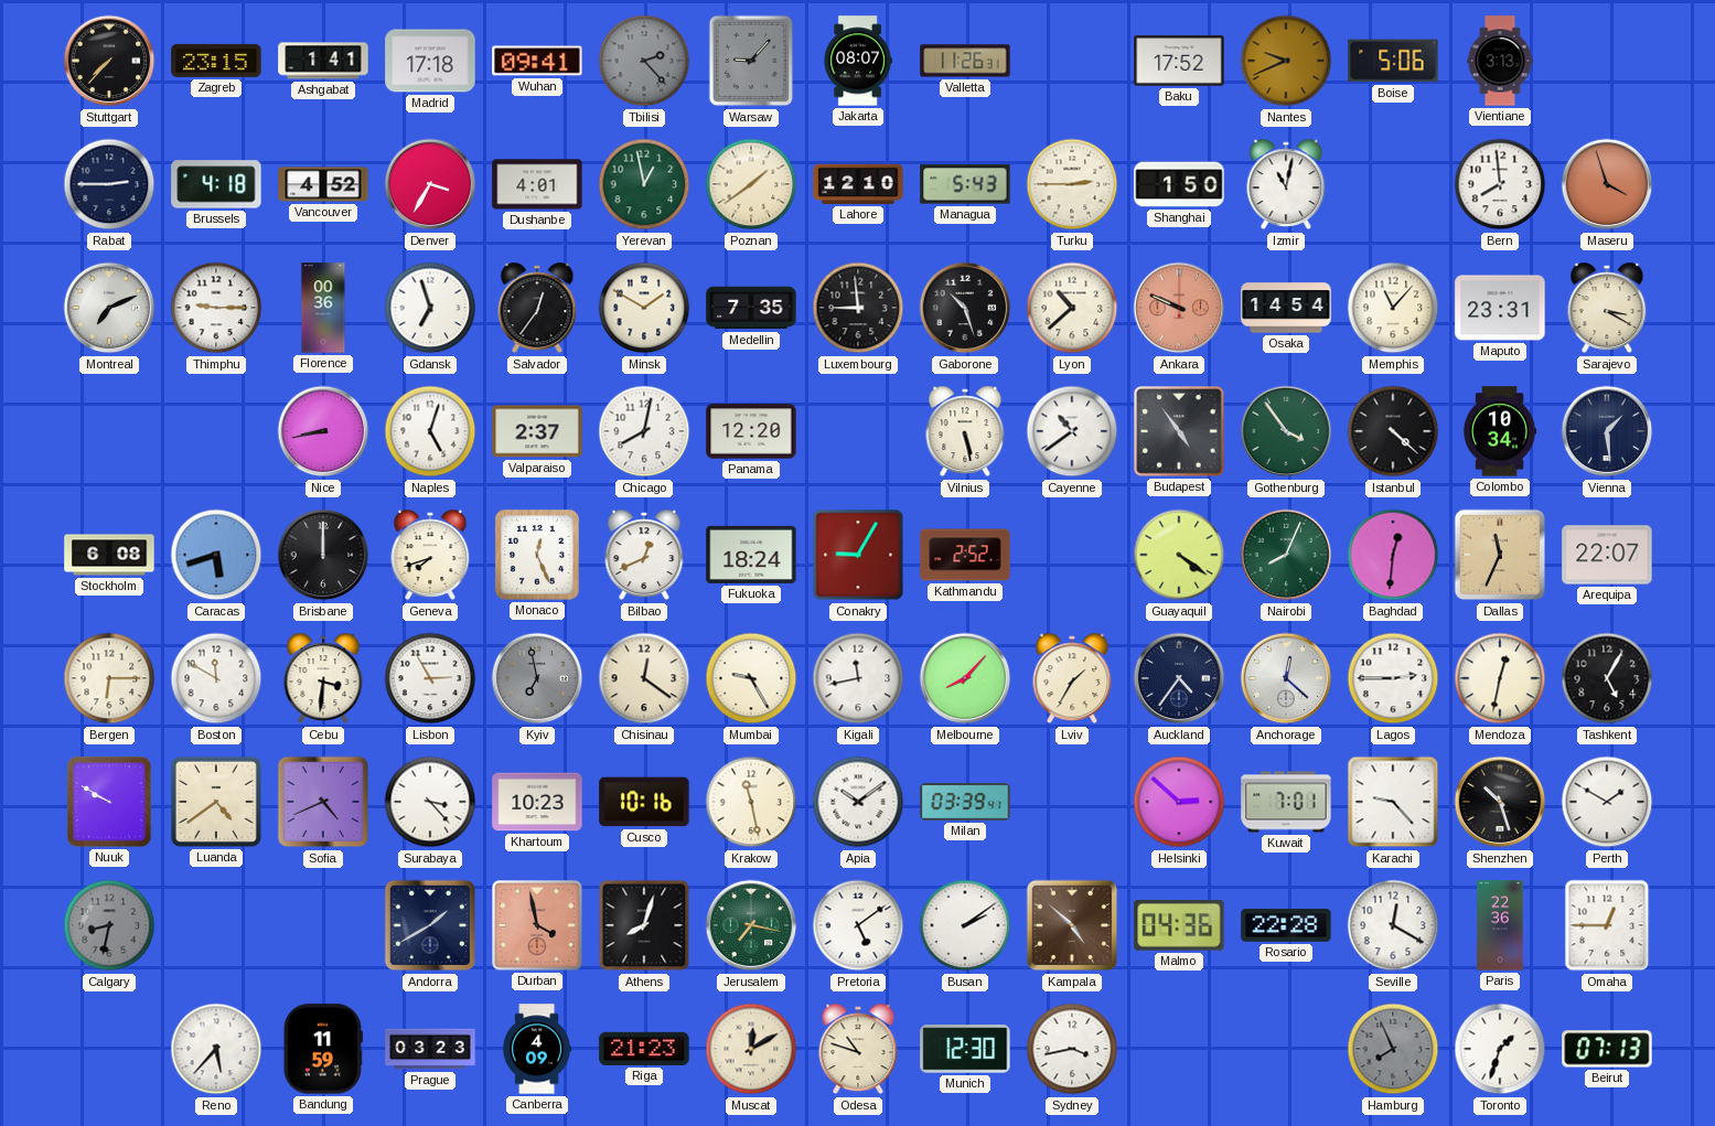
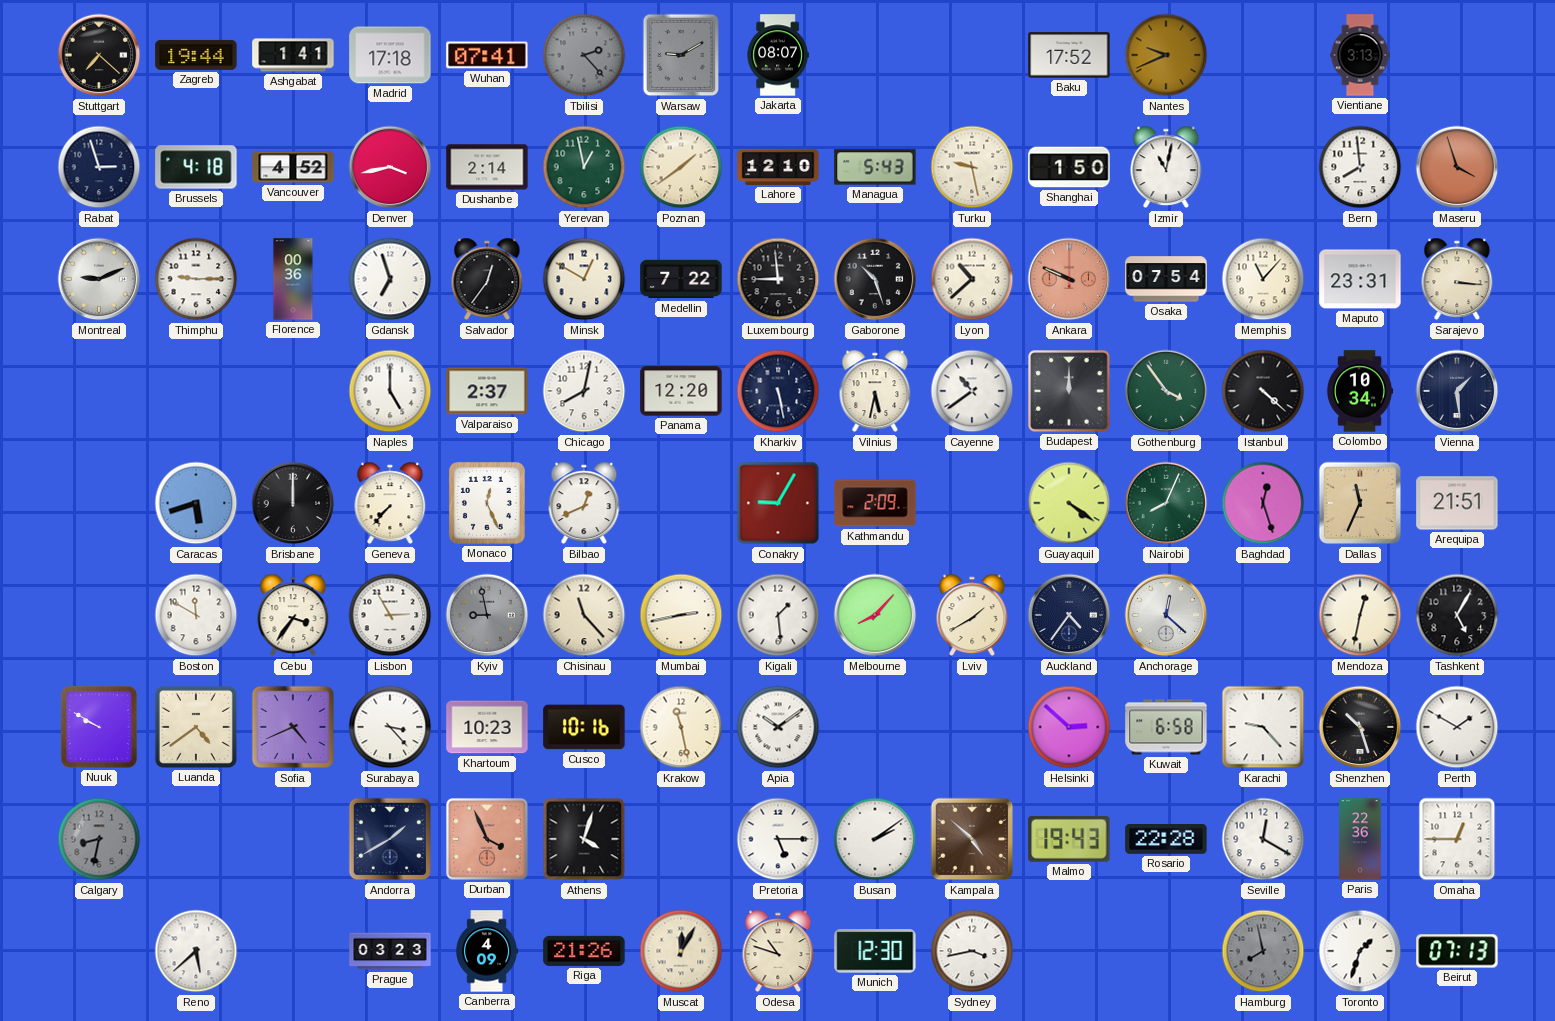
Stuttgart: 7:37 -> 7:22
Zagreb: 23:15 -> 19:44
Wuhan: 09:41 -> 07:41
Warsaw: 9:07 -> 9:10
Valletta: 11:26 -> none
Boise: 5:06 -> none
Rabat: 2:45 -> 2:57
Denver: 3:35 -> 3:43
Dushanbe: 4:01 -> 2:14
Turku: 2:45 -> 9:28
Montreal: 7:11 -> 9:11
Minsk: 1:50 -> 12:50
Medellin: 7:35 -> 7:22
Osaka: 14:54 -> 07:54
Sarajevo: 3:20 -> 3:16
Nice: 8:43 -> none
Naples: 5:03 -> 5:00
Kharkiv: none -> 5:28
Vilnius: 5:28 -> 5:32
Budapest: 4:54 -> 12:00
Stockholm: 6:08 -> none
Geneva: 7:42 -> 7:37
Fukuoka: 18:24 -> none
Kathmandu: 2:52 -> 2:09
Baghdad: 12:31 -> 12:27
Arequipa: 22:07 -> 21:51
Bergen: 6:15 -> none
Cebu: 3:31 -> 3:36
Kyiv: 6:58 -> 8:58
Chisinau: 12:21 -> 11:23
Mumbai: 9:25 -> 2:43
Kigali: 11:43 -> 1:29
Lviv: 1:35 -> 1:40
Lagos: 2:45 -> none
Milan: 03:39 -> none
Kuwait: 7:01 -> 6:58
Durban: 3:58 -> 3:56
Athens: 8:03 -> 4:03
Jerusalem: 7:17 -> none
Pretoria: 5:09 -> 5:15
Malmo: 04:36 -> 19:43
Reno: 5:37 -> 5:38
Bandung: 11:59 -> none
Riga: 21:23 -> 21:26
Muscat: 12:10 -> 12:05
Hamburg: 7:56 -> 7:58
